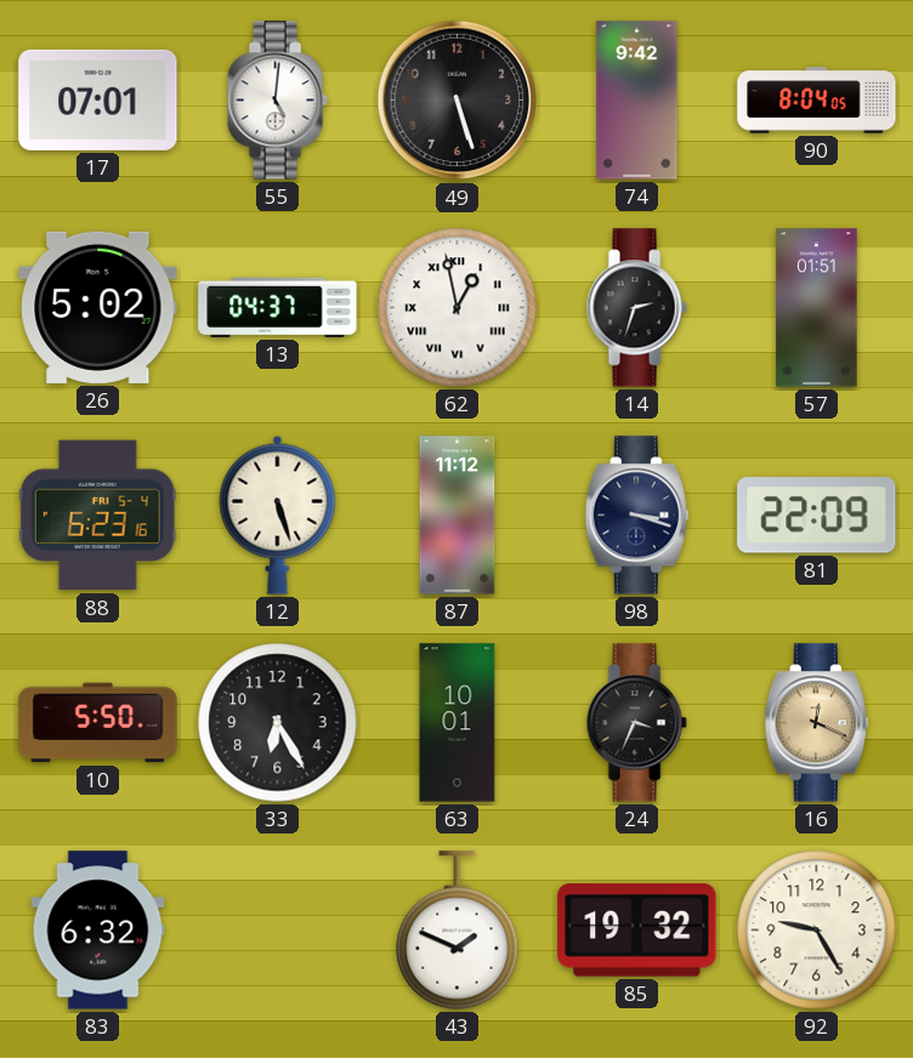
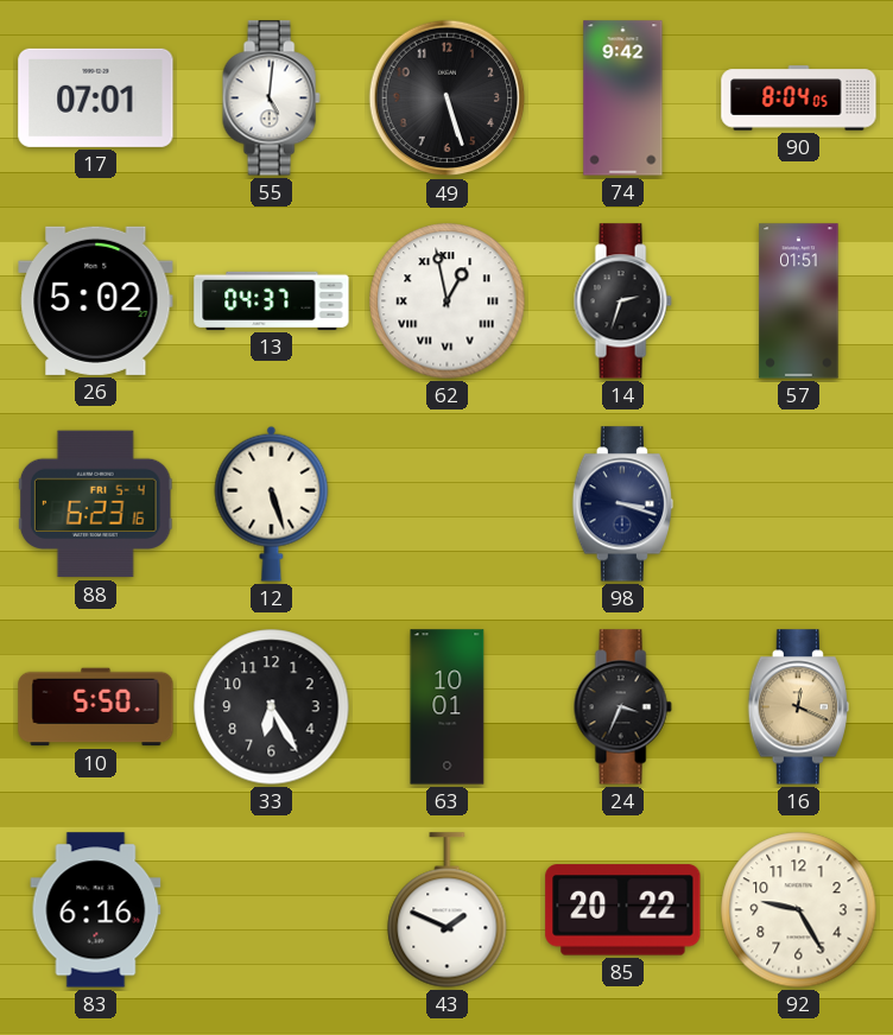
87: 11:12 -> none
81: 22:09 -> none
83: 6:32 -> 6:16
85: 19:32 -> 20:22
